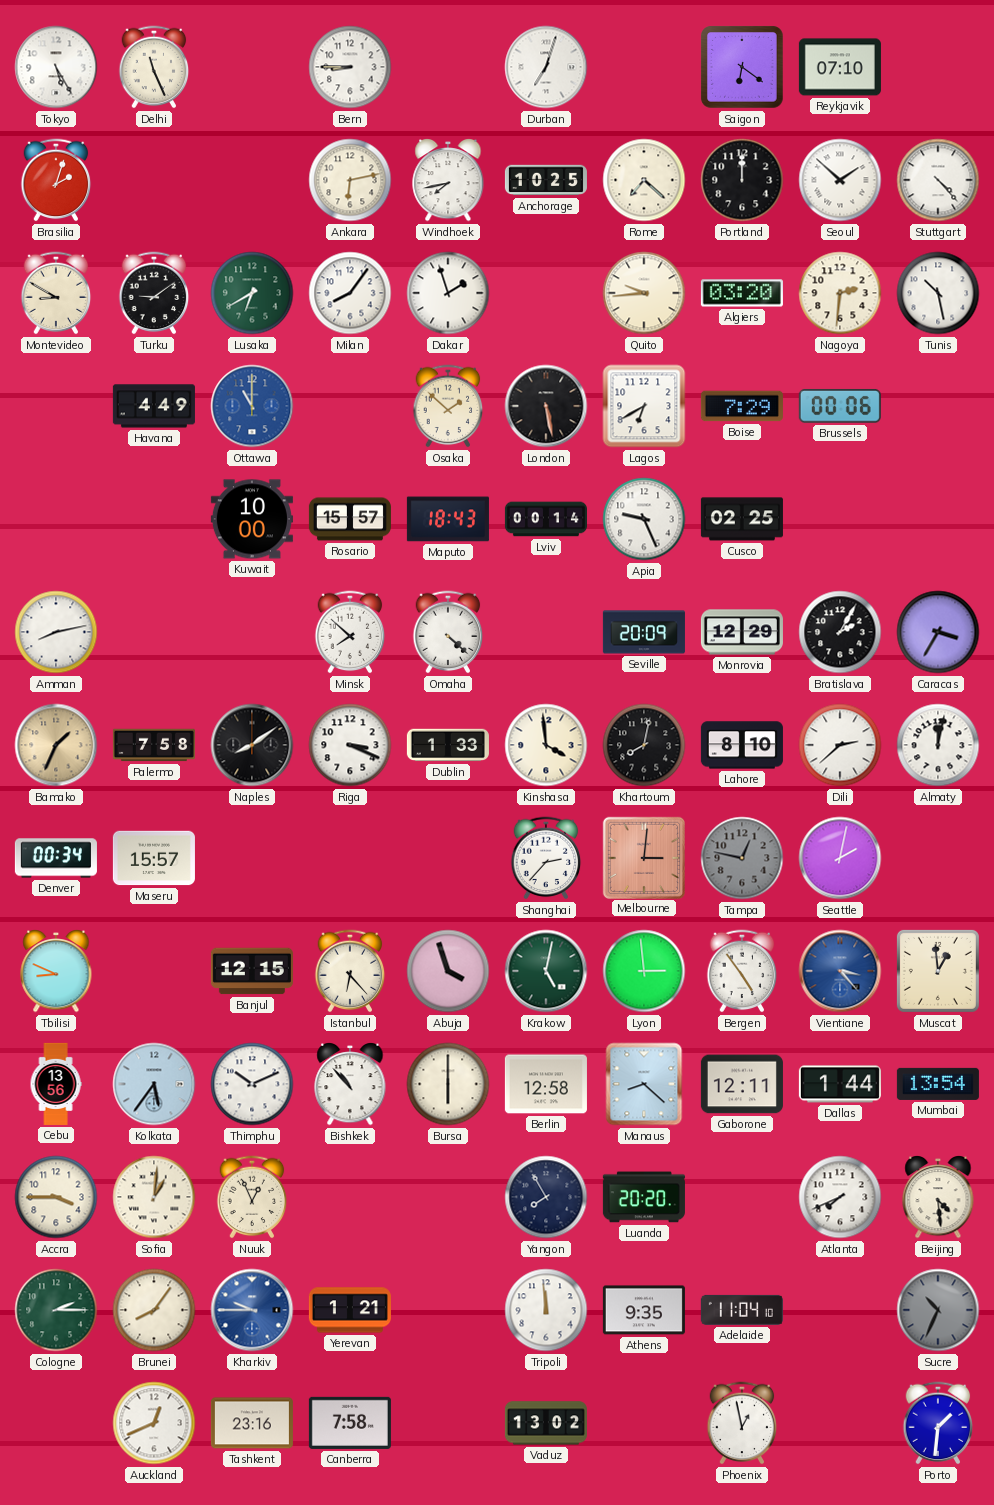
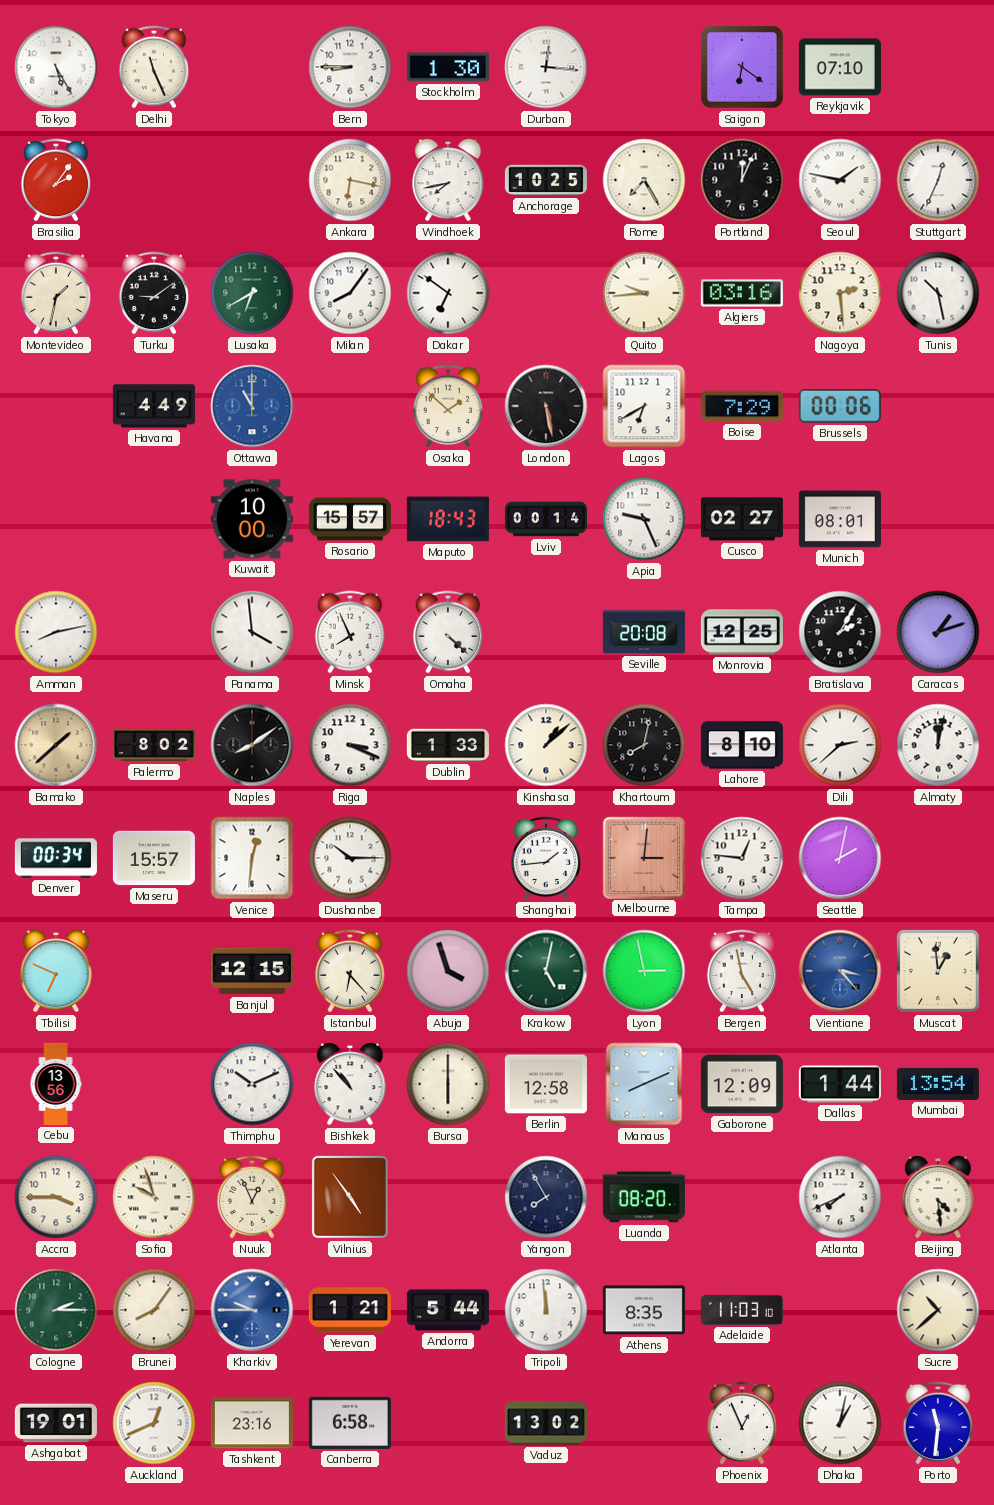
Stockholm: none -> 1:30
Durban: 7:03 -> 12:16
Brasilia: 2:03 -> 2:06
Ankara: 6:13 -> 6:17
Rome: 7:22 -> 7:25
Portland: 12:00 -> 12:04
Seoul: 1:52 -> 1:47
Stuttgart: 4:23 -> 12:34
Montevideo: 8:50 -> 1:32
Dakar: 1:57 -> 6:51
Algiers: 03:20 -> 03:16
Nagoya: 2:31 -> 2:29
Cusco: 02:25 -> 02:27
Munich: none -> 08:01
Panama: none -> 3:59
Minsk: 7:52 -> 7:56
Seville: 20:09 -> 20:08
Monrovia: 12:29 -> 12:25
Caracas: 3:35 -> 1:12
Bamako: 1:34 -> 1:38
Palermo: 7:58 -> 8:02
Kinshasa: 3:59 -> 1:08
Venice: none -> 12:31
Dushanbe: none -> 10:15
Shanghai: 2:37 -> 1:44
Tampa: 12:47 -> 12:46
Tampa dial: grey -> white
Tbilisi: 8:49 -> 6:49
Lyon: 2:59 -> 2:58
Bergen: 4:54 -> 4:58
Kolkata: 5:36 -> none
Manaus: 8:22 -> 8:11
Gaborone: 12:11 -> 12:09
Sofia: 1:01 -> 9:57
Vilnius: none -> 4:54
Luanda: 20:20 -> 08:20
Andorra: none -> 5:44
Athens: 9:35 -> 8:35
Adelaide: 11:04 -> 11:03
Sucre: 10:34 -> 10:38
Sucre dial: grey -> cream
Ashgabat: none -> 19:01
Canberra: 7:58 -> 6:58
Phoenix: 12:58 -> 12:56
Dhaka: none -> 1:02
Porto: 1:31 -> 11:31
